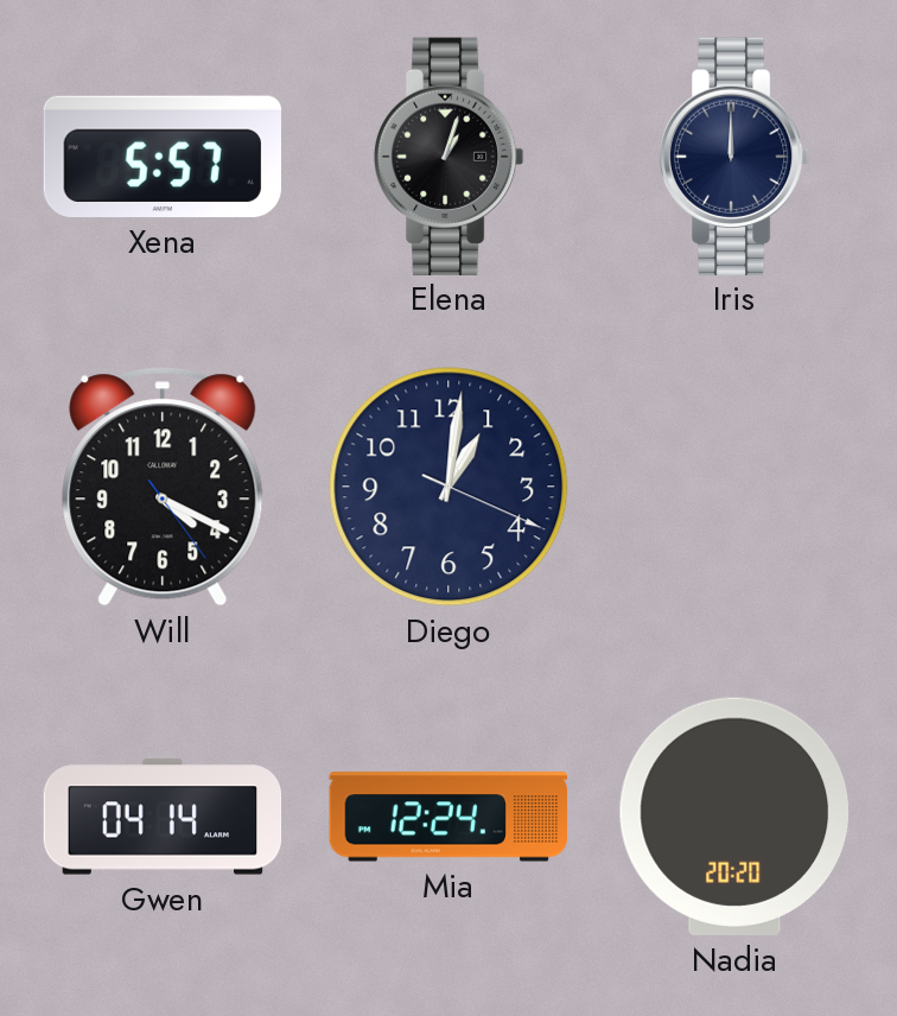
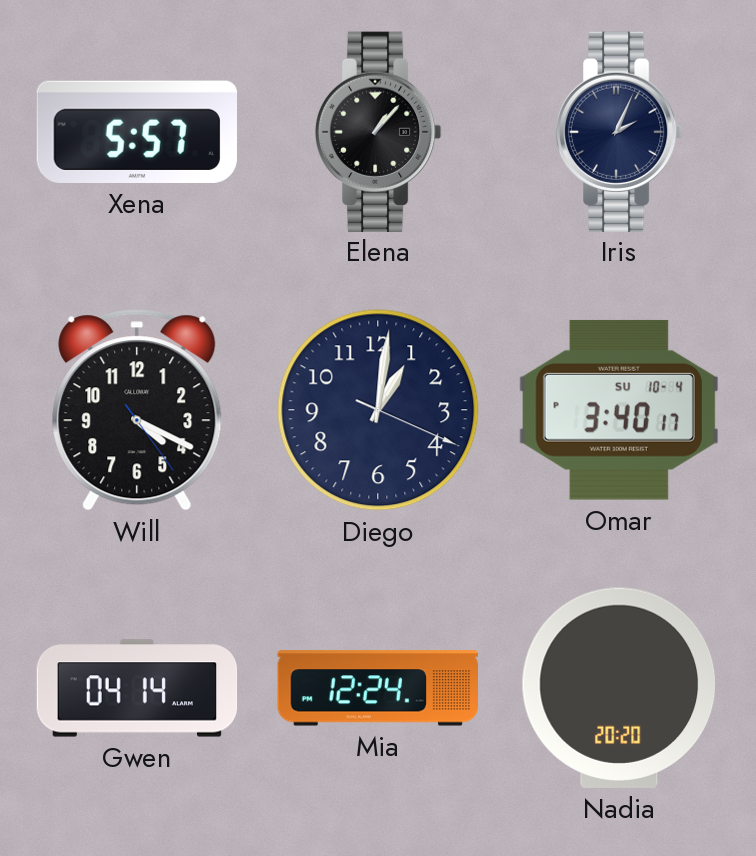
Elena: 1:03 -> 1:07
Iris: 12:00 -> 2:04
Omar: none -> 3:40
